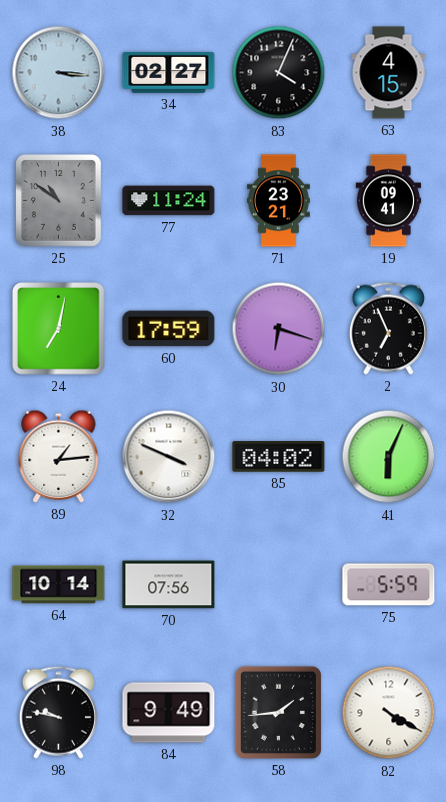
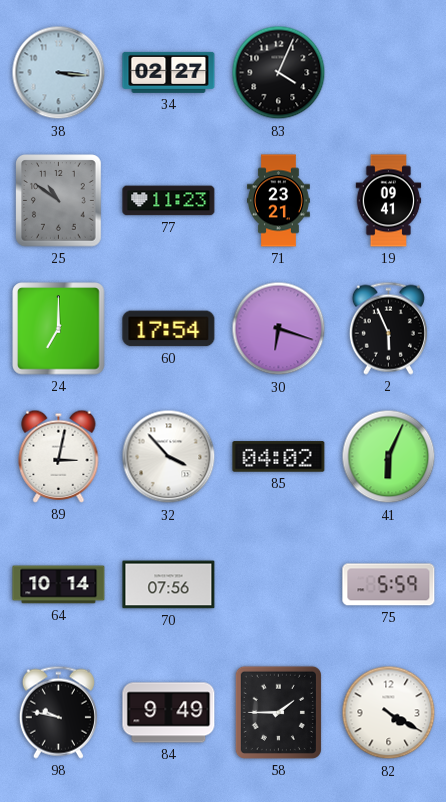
63: 4:15 -> none
77: 11:24 -> 11:23
24: 7:02 -> 7:00
60: 17:59 -> 17:54
2: 6:56 -> 5:56
89: 1:14 -> 3:02
32: 3:49 -> 3:53
58: 1:44 -> 1:45
